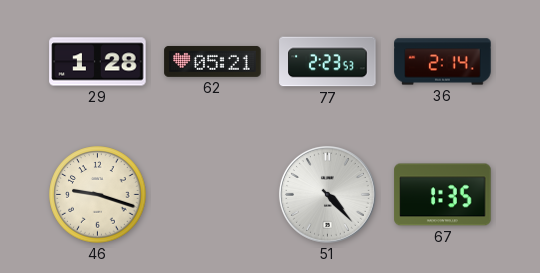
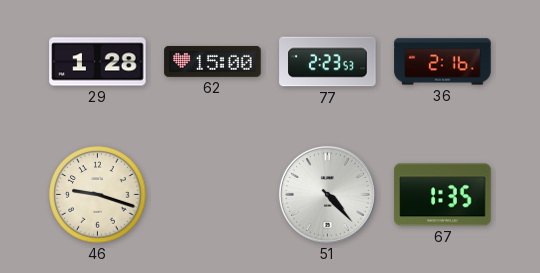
62: 05:21 -> 15:00
36: 2:14 -> 2:16
